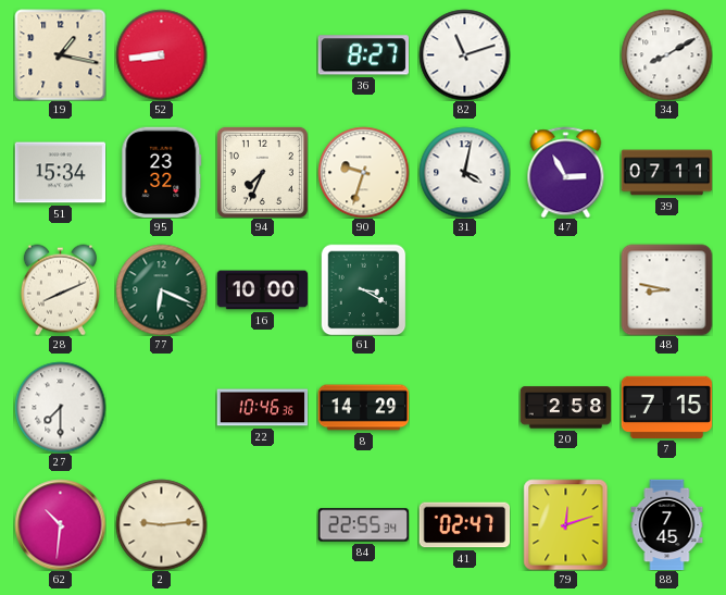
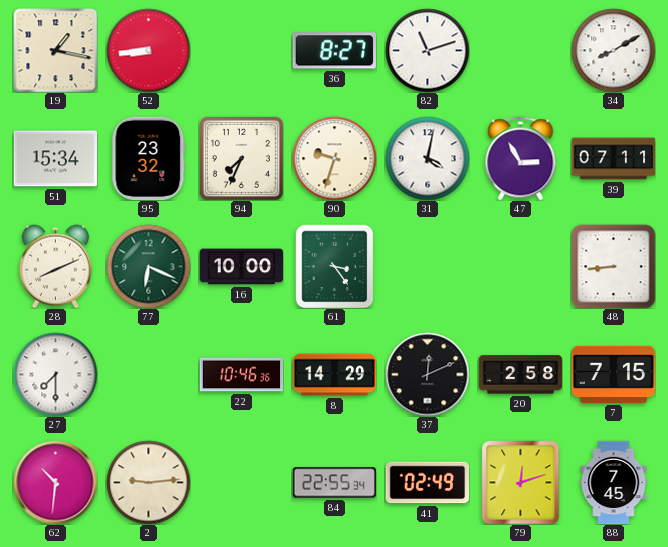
61: 3:20 -> 3:24
48: 8:47 -> 8:44
37: none -> 12:11
41: 02:47 -> 02:49
